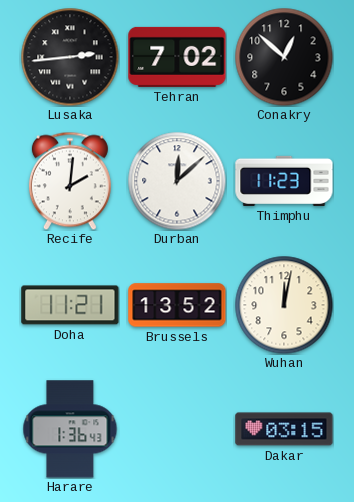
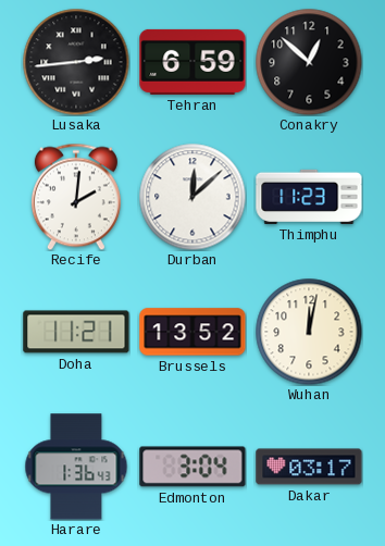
Tehran: 7:02 -> 6:59
Edmonton: none -> 3:04
Dakar: 03:15 -> 03:17
